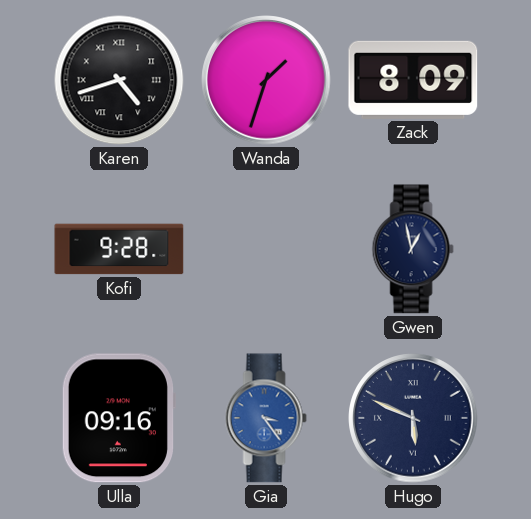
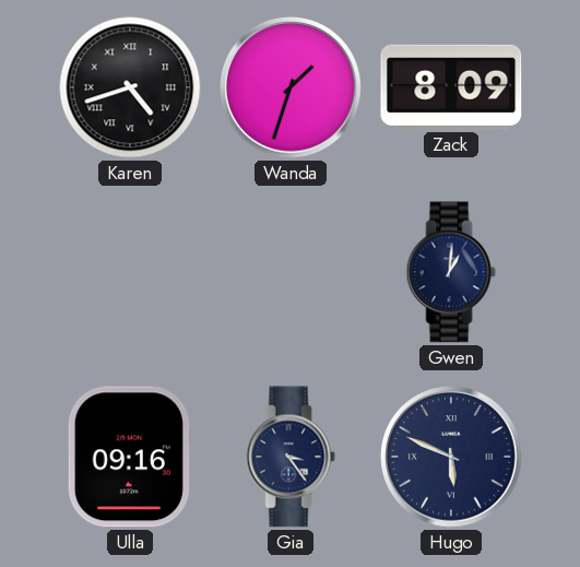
Kofi: 9:28 -> none
Gwen: 12:58 -> 1:01
Gia dial: blue -> navy
